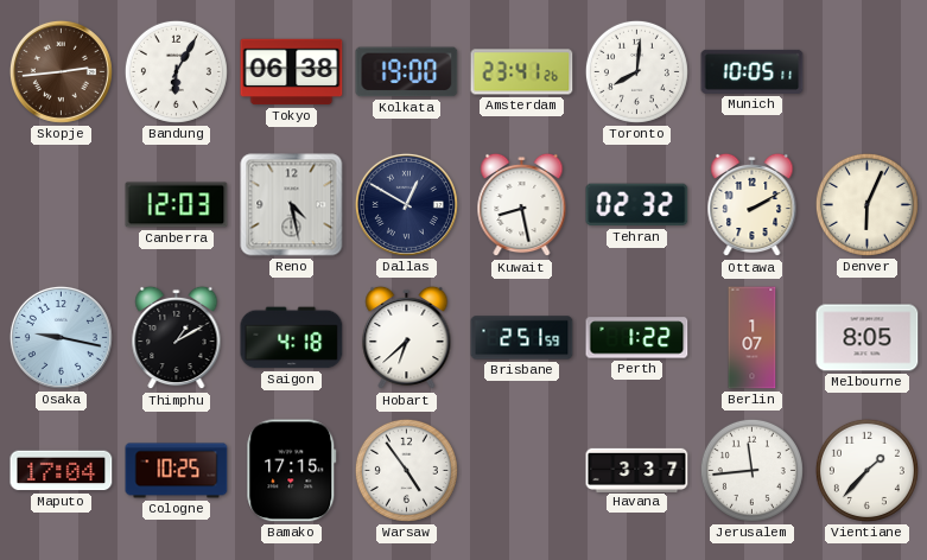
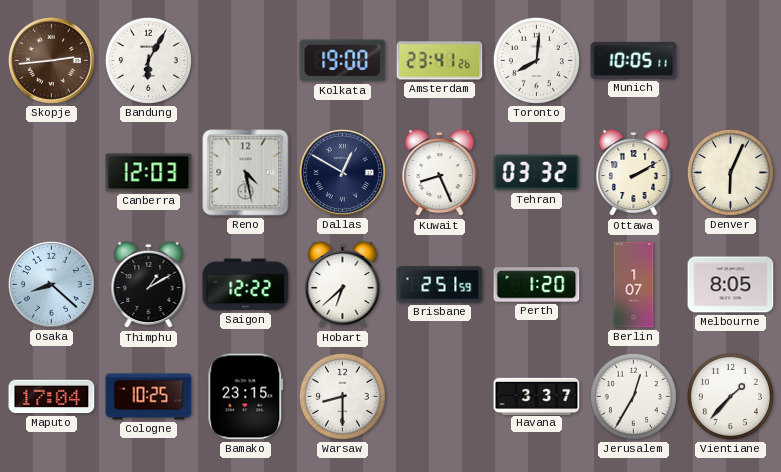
Tokyo: 06:38 -> none
Kuwait: 8:28 -> 8:26
Tehran: 02:32 -> 03:32
Osaka: 9:17 -> 8:22
Saigon: 4:18 -> 12:22
Perth: 1:22 -> 1:20
Bamako: 17:15 -> 23:15
Warsaw: 4:54 -> 8:30
Jerusalem: 11:44 -> 12:35
